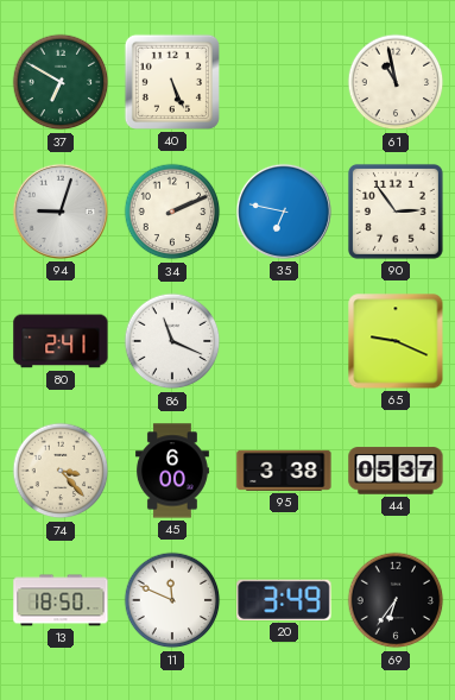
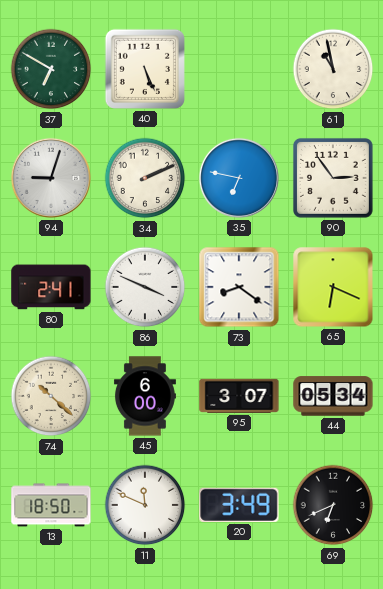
86: 11:19 -> 3:49
73: none -> 8:21
65: 9:19 -> 6:19
74: 3:23 -> 10:22
95: 3:38 -> 3:07
44: 05:37 -> 05:34
69: 6:36 -> 6:41
